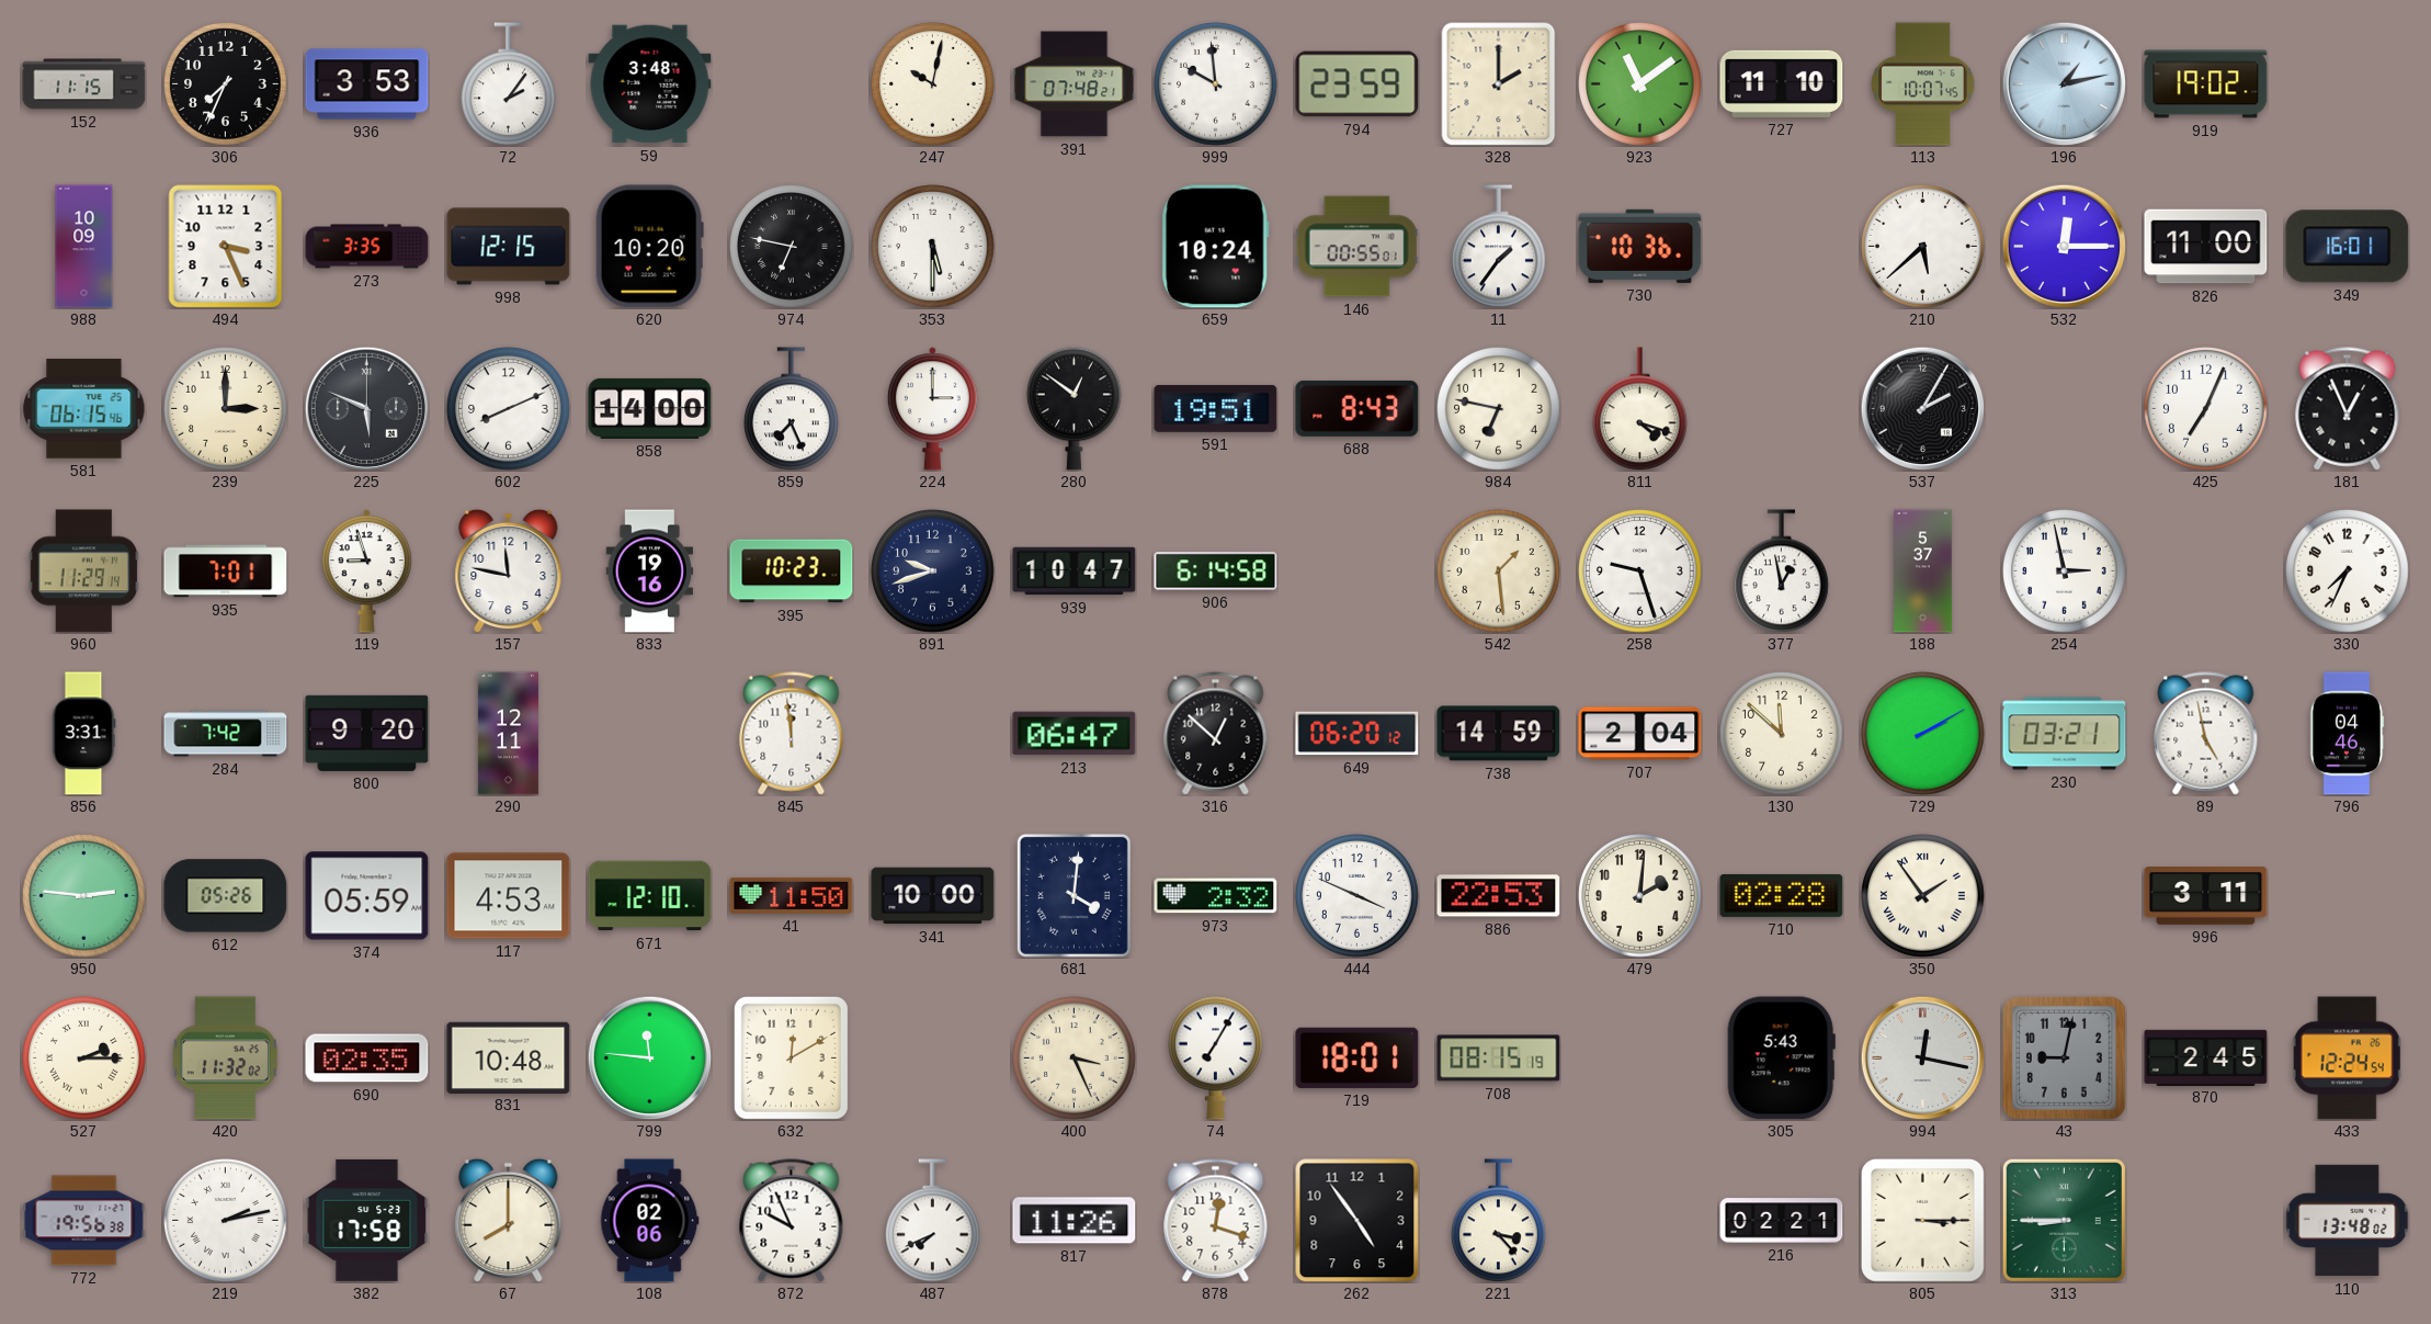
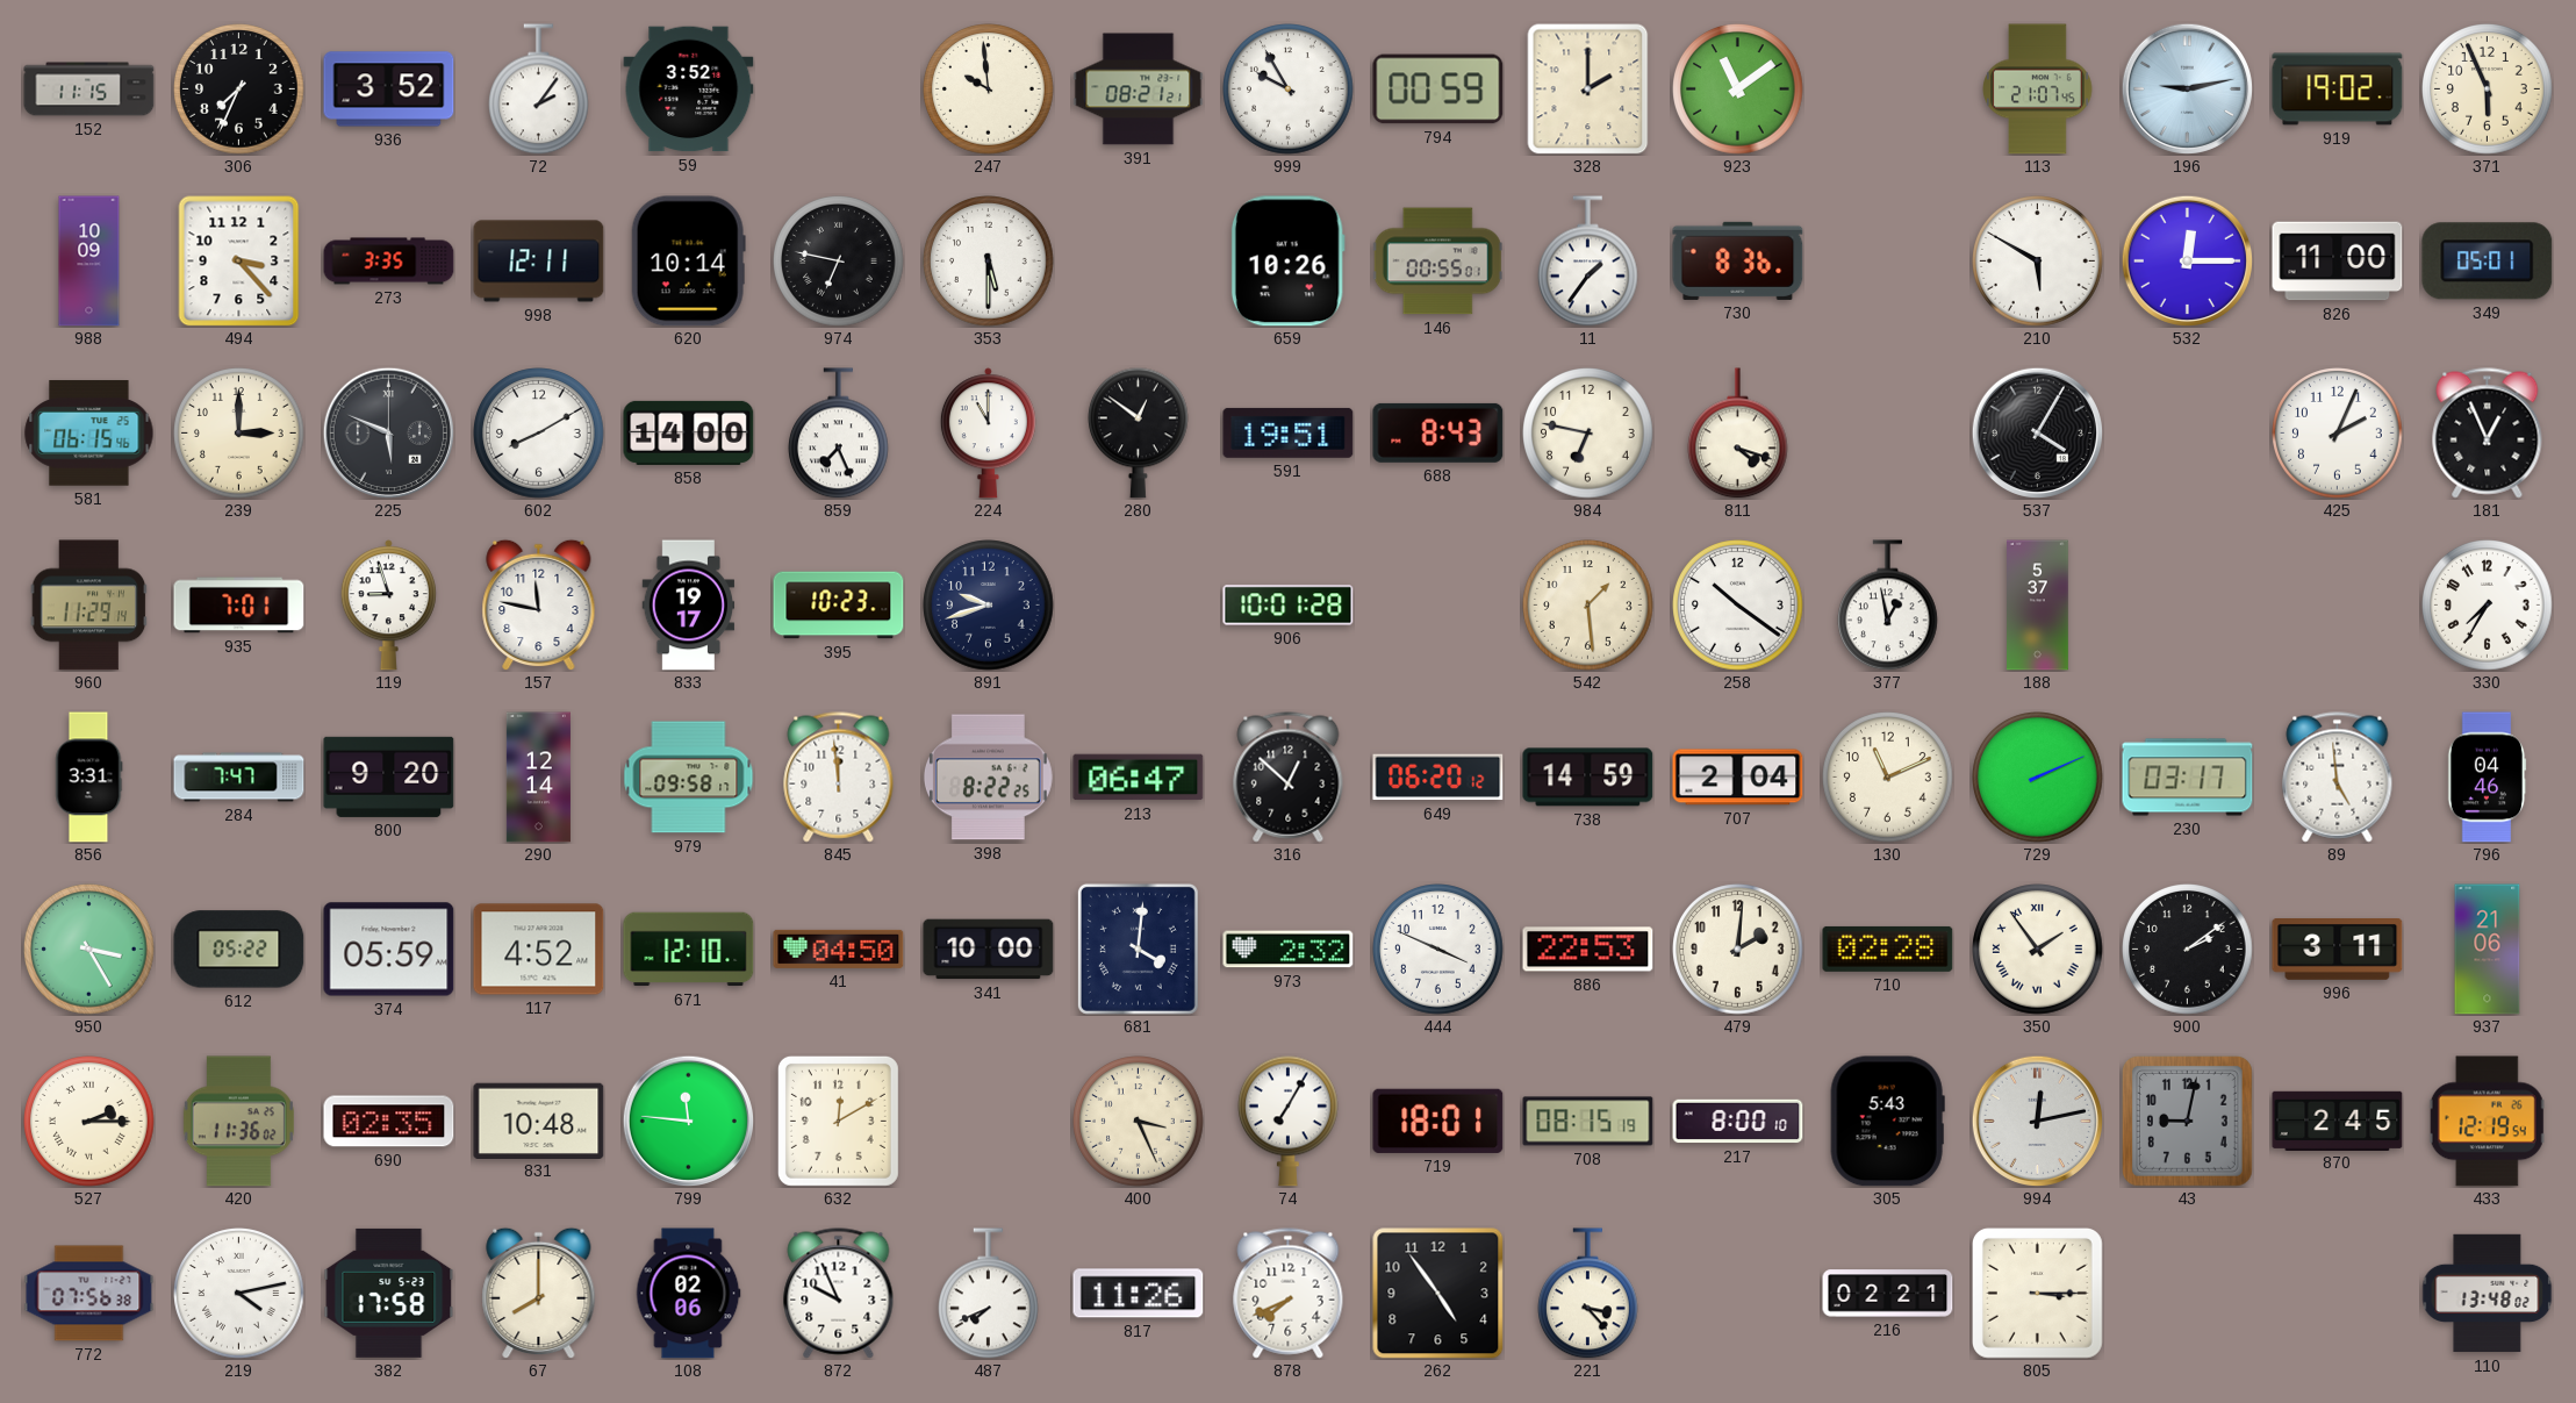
936: 3:53 -> 3:52
59: 3:48 -> 3:52
247: 10:02 -> 9:59
391: 07:48 -> 08:21
999: 9:59 -> 9:55
794: 23:59 -> 00:59
727: 11:10 -> none
113: 10:07 -> 21:07
196: 1:13 -> 9:13
371: none -> 5:56
494: 3:26 -> 3:23
998: 12:15 -> 12:11
620: 10:20 -> 10:14
659: 10:24 -> 10:26
730: 10:36 -> 8:36
210: 5:38 -> 5:50
349: 16:01 -> 05:01
602: 8:11 -> 8:10
224: 3:00 -> 11:00
537: 2:05 -> 4:05
425: 7:04 -> 2:04
833: 19:16 -> 19:17
939: 10:47 -> none
906: 6:14 -> 10:01
258: 9:27 -> 10:21
254: 2:58 -> none
330: 7:34 -> 7:35
284: 7:42 -> 7:47
290: 12:11 -> 12:14
979: none -> 09:58
398: none -> 8:22
130: 11:52 -> 11:11
729: 2:10 -> 2:11
230: 03:21 -> 03:17
89: 4:58 -> 4:59
950: 2:46 -> 3:25
612: 05:26 -> 05:22
117: 4:53 -> 4:52
41: 11:50 -> 04:50
900: none -> 2:09
937: none -> 21:06
420: 11:32 -> 11:36
217: none -> 8:00
994: 12:17 -> 12:13
433: 12:24 -> 12:19
772: 19:56 -> 07:56
219: 2:13 -> 4:13
878: 12:18 -> 7:41
313: 8:45 -> none
